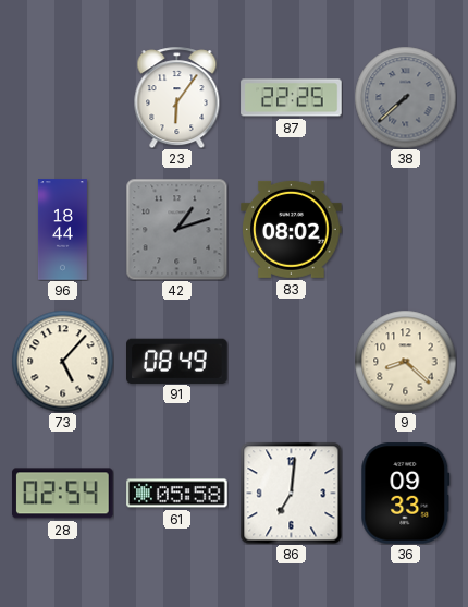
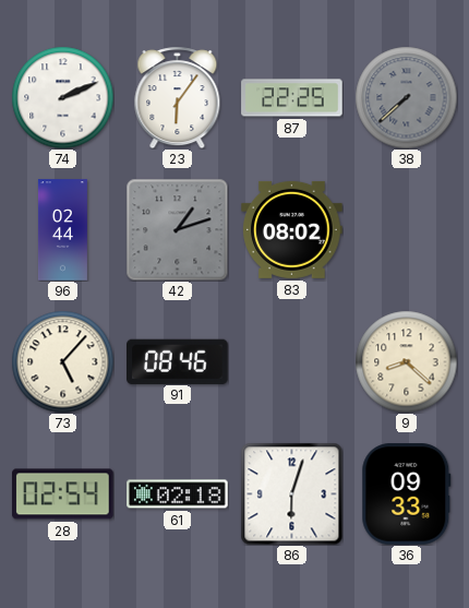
74: none -> 2:11
96: 18:44 -> 02:44
91: 08:49 -> 08:46
61: 05:58 -> 02:18
86: 7:01 -> 6:03
